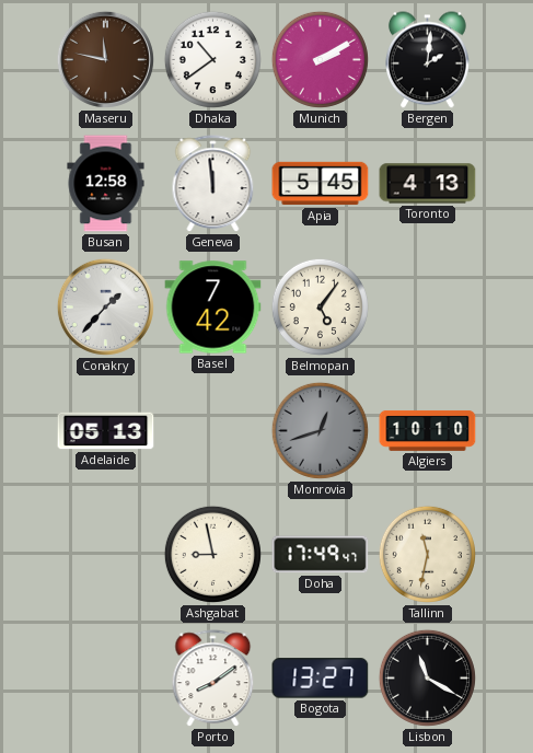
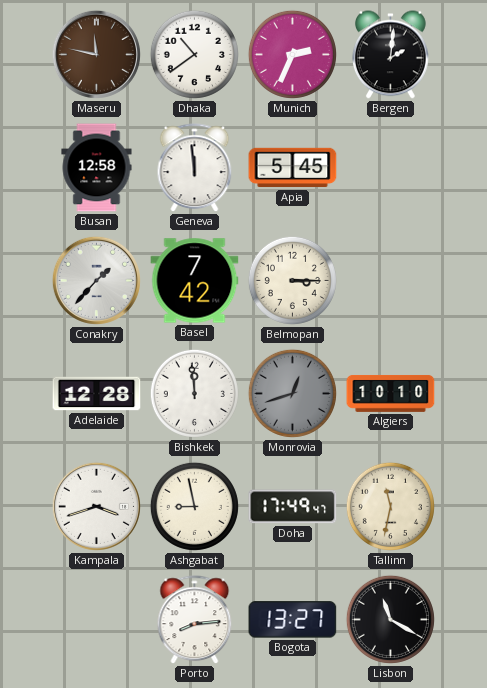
Munich: 2:10 -> 2:34
Toronto: 4:13 -> none
Belmopan: 5:06 -> 3:15
Adelaide: 05:13 -> 12:28
Bishkek: none -> 11:59
Kampala: none -> 3:42
Porto: 8:09 -> 8:14
